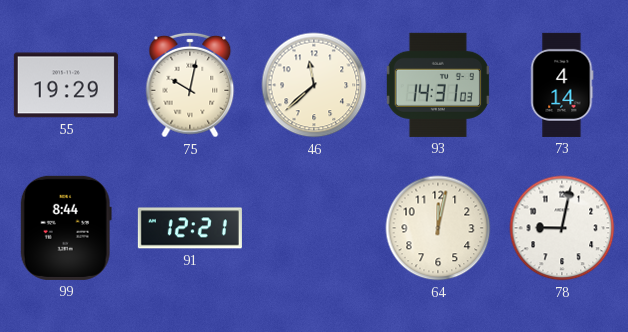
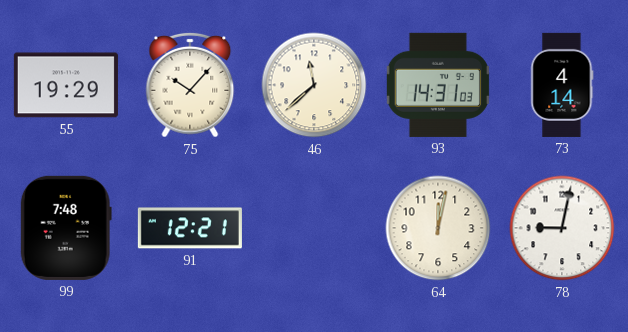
75: 10:02 -> 10:07
99: 8:44 -> 7:48
